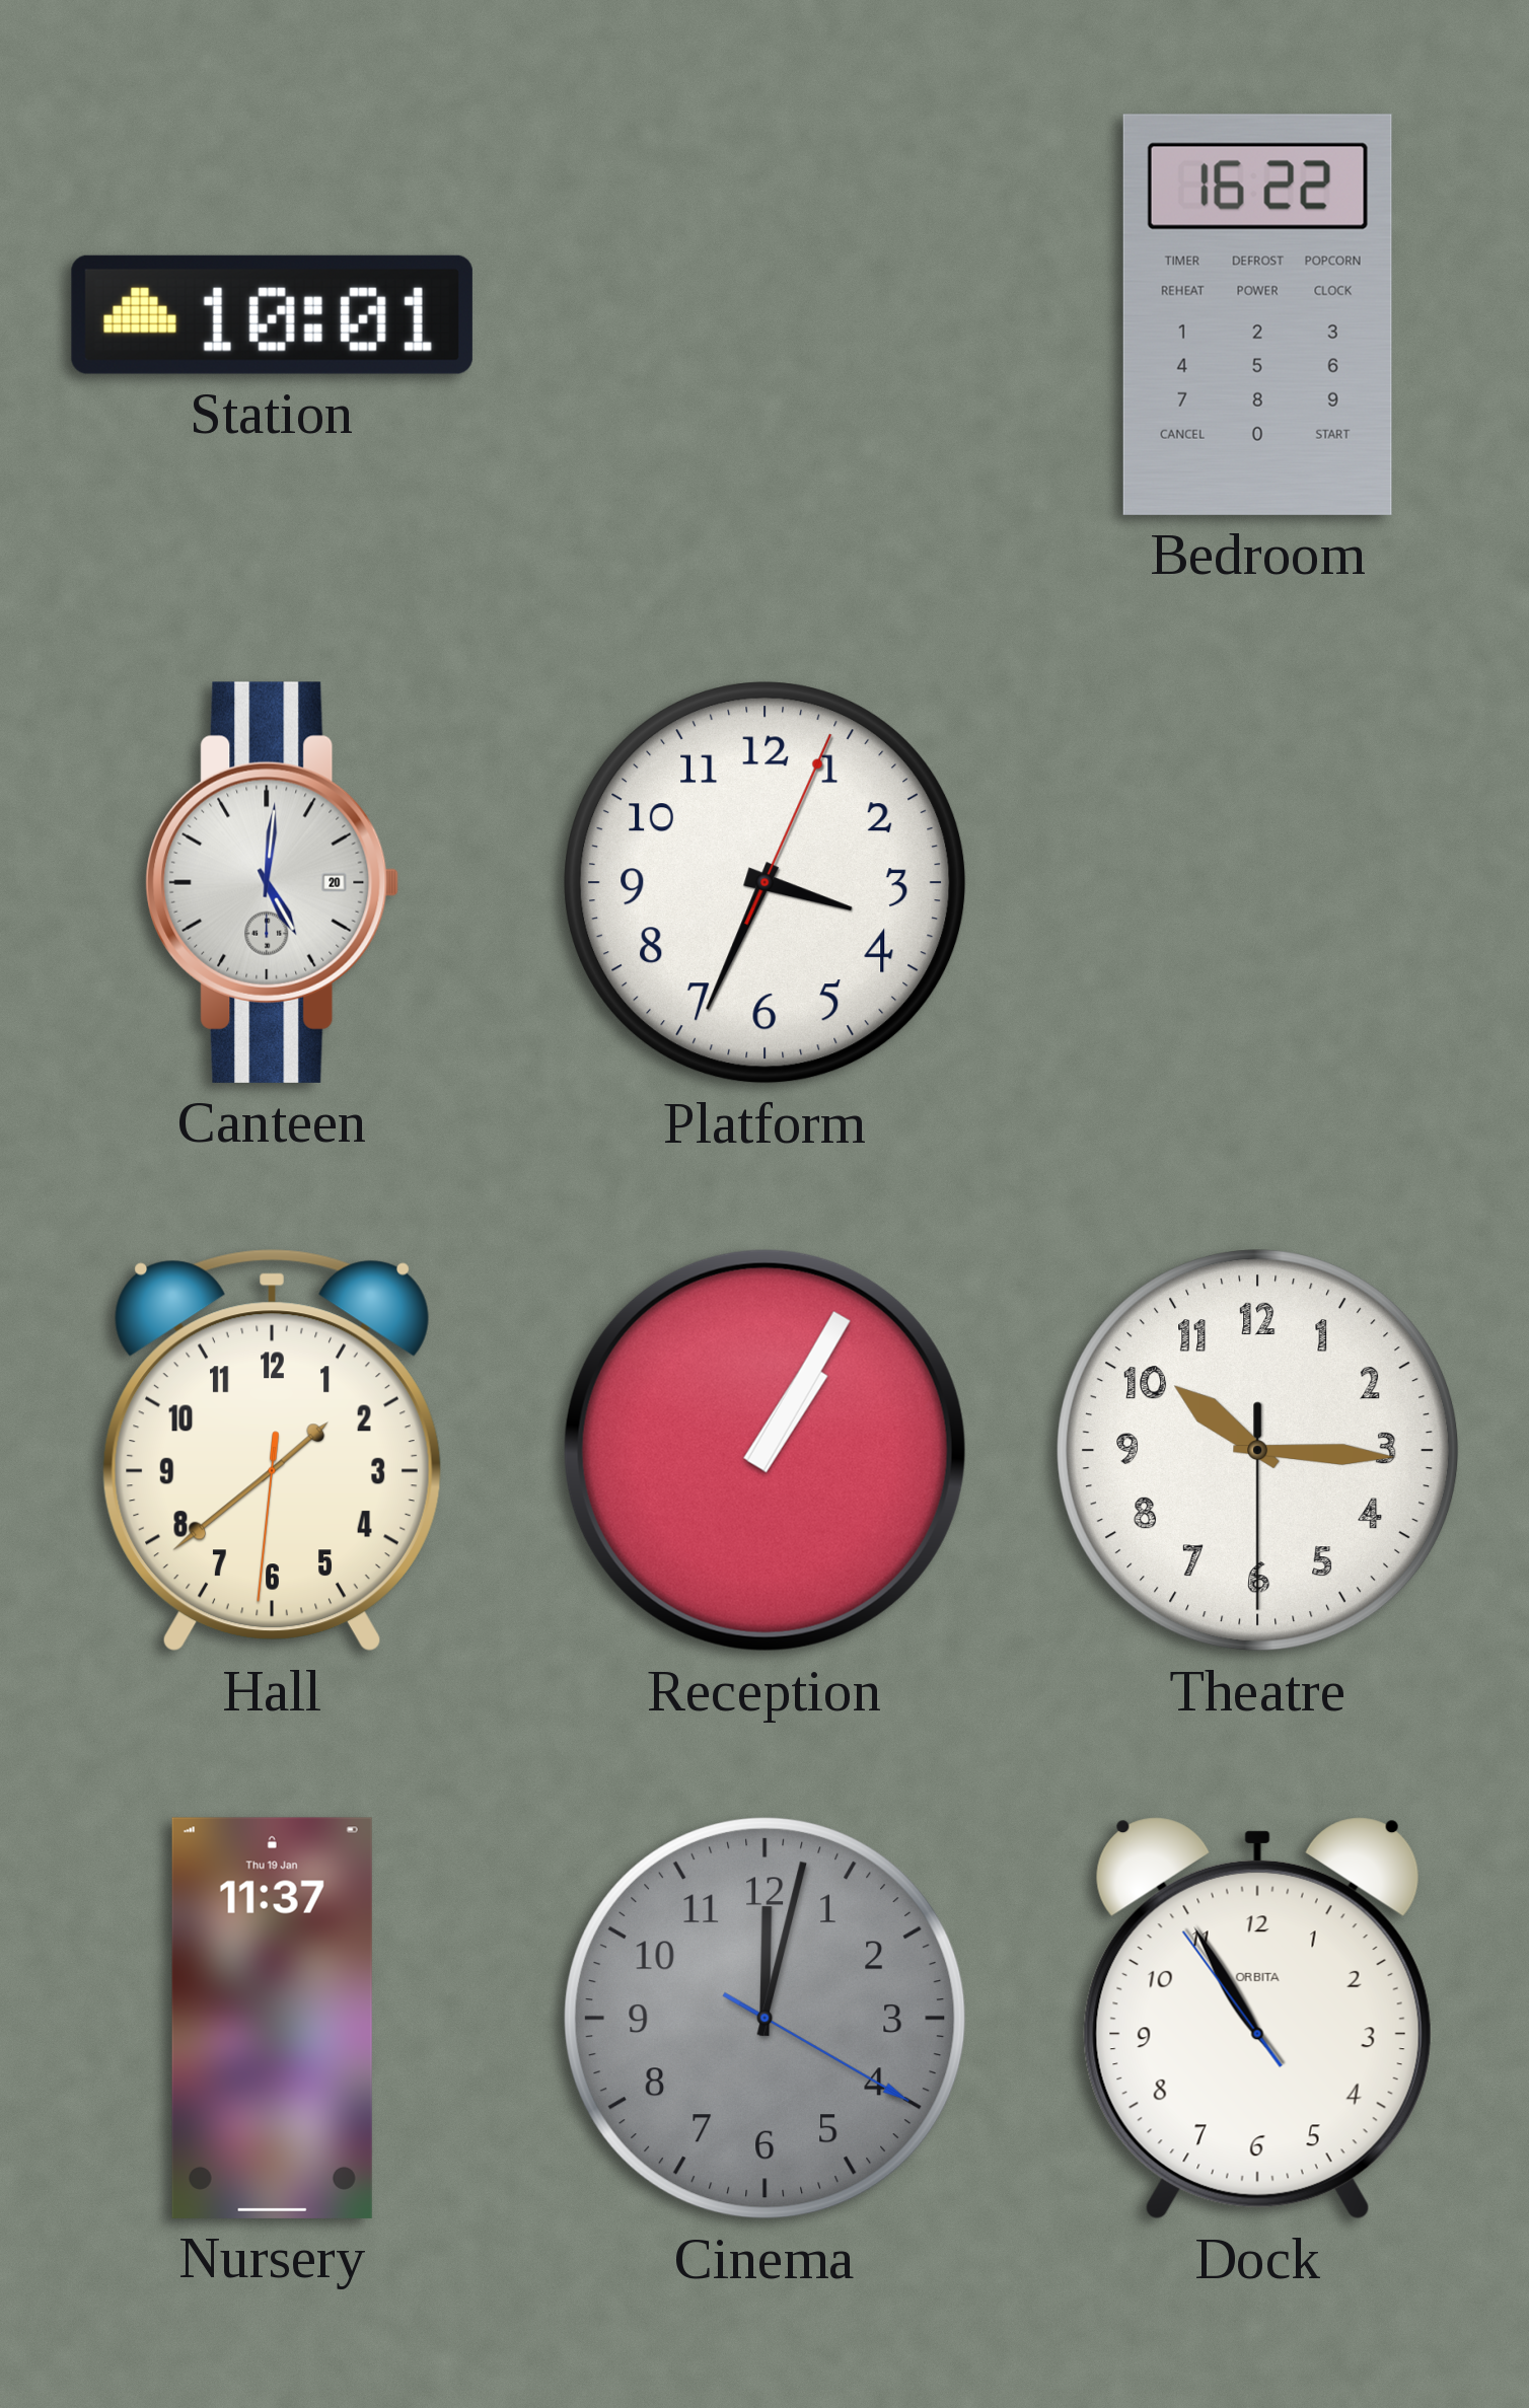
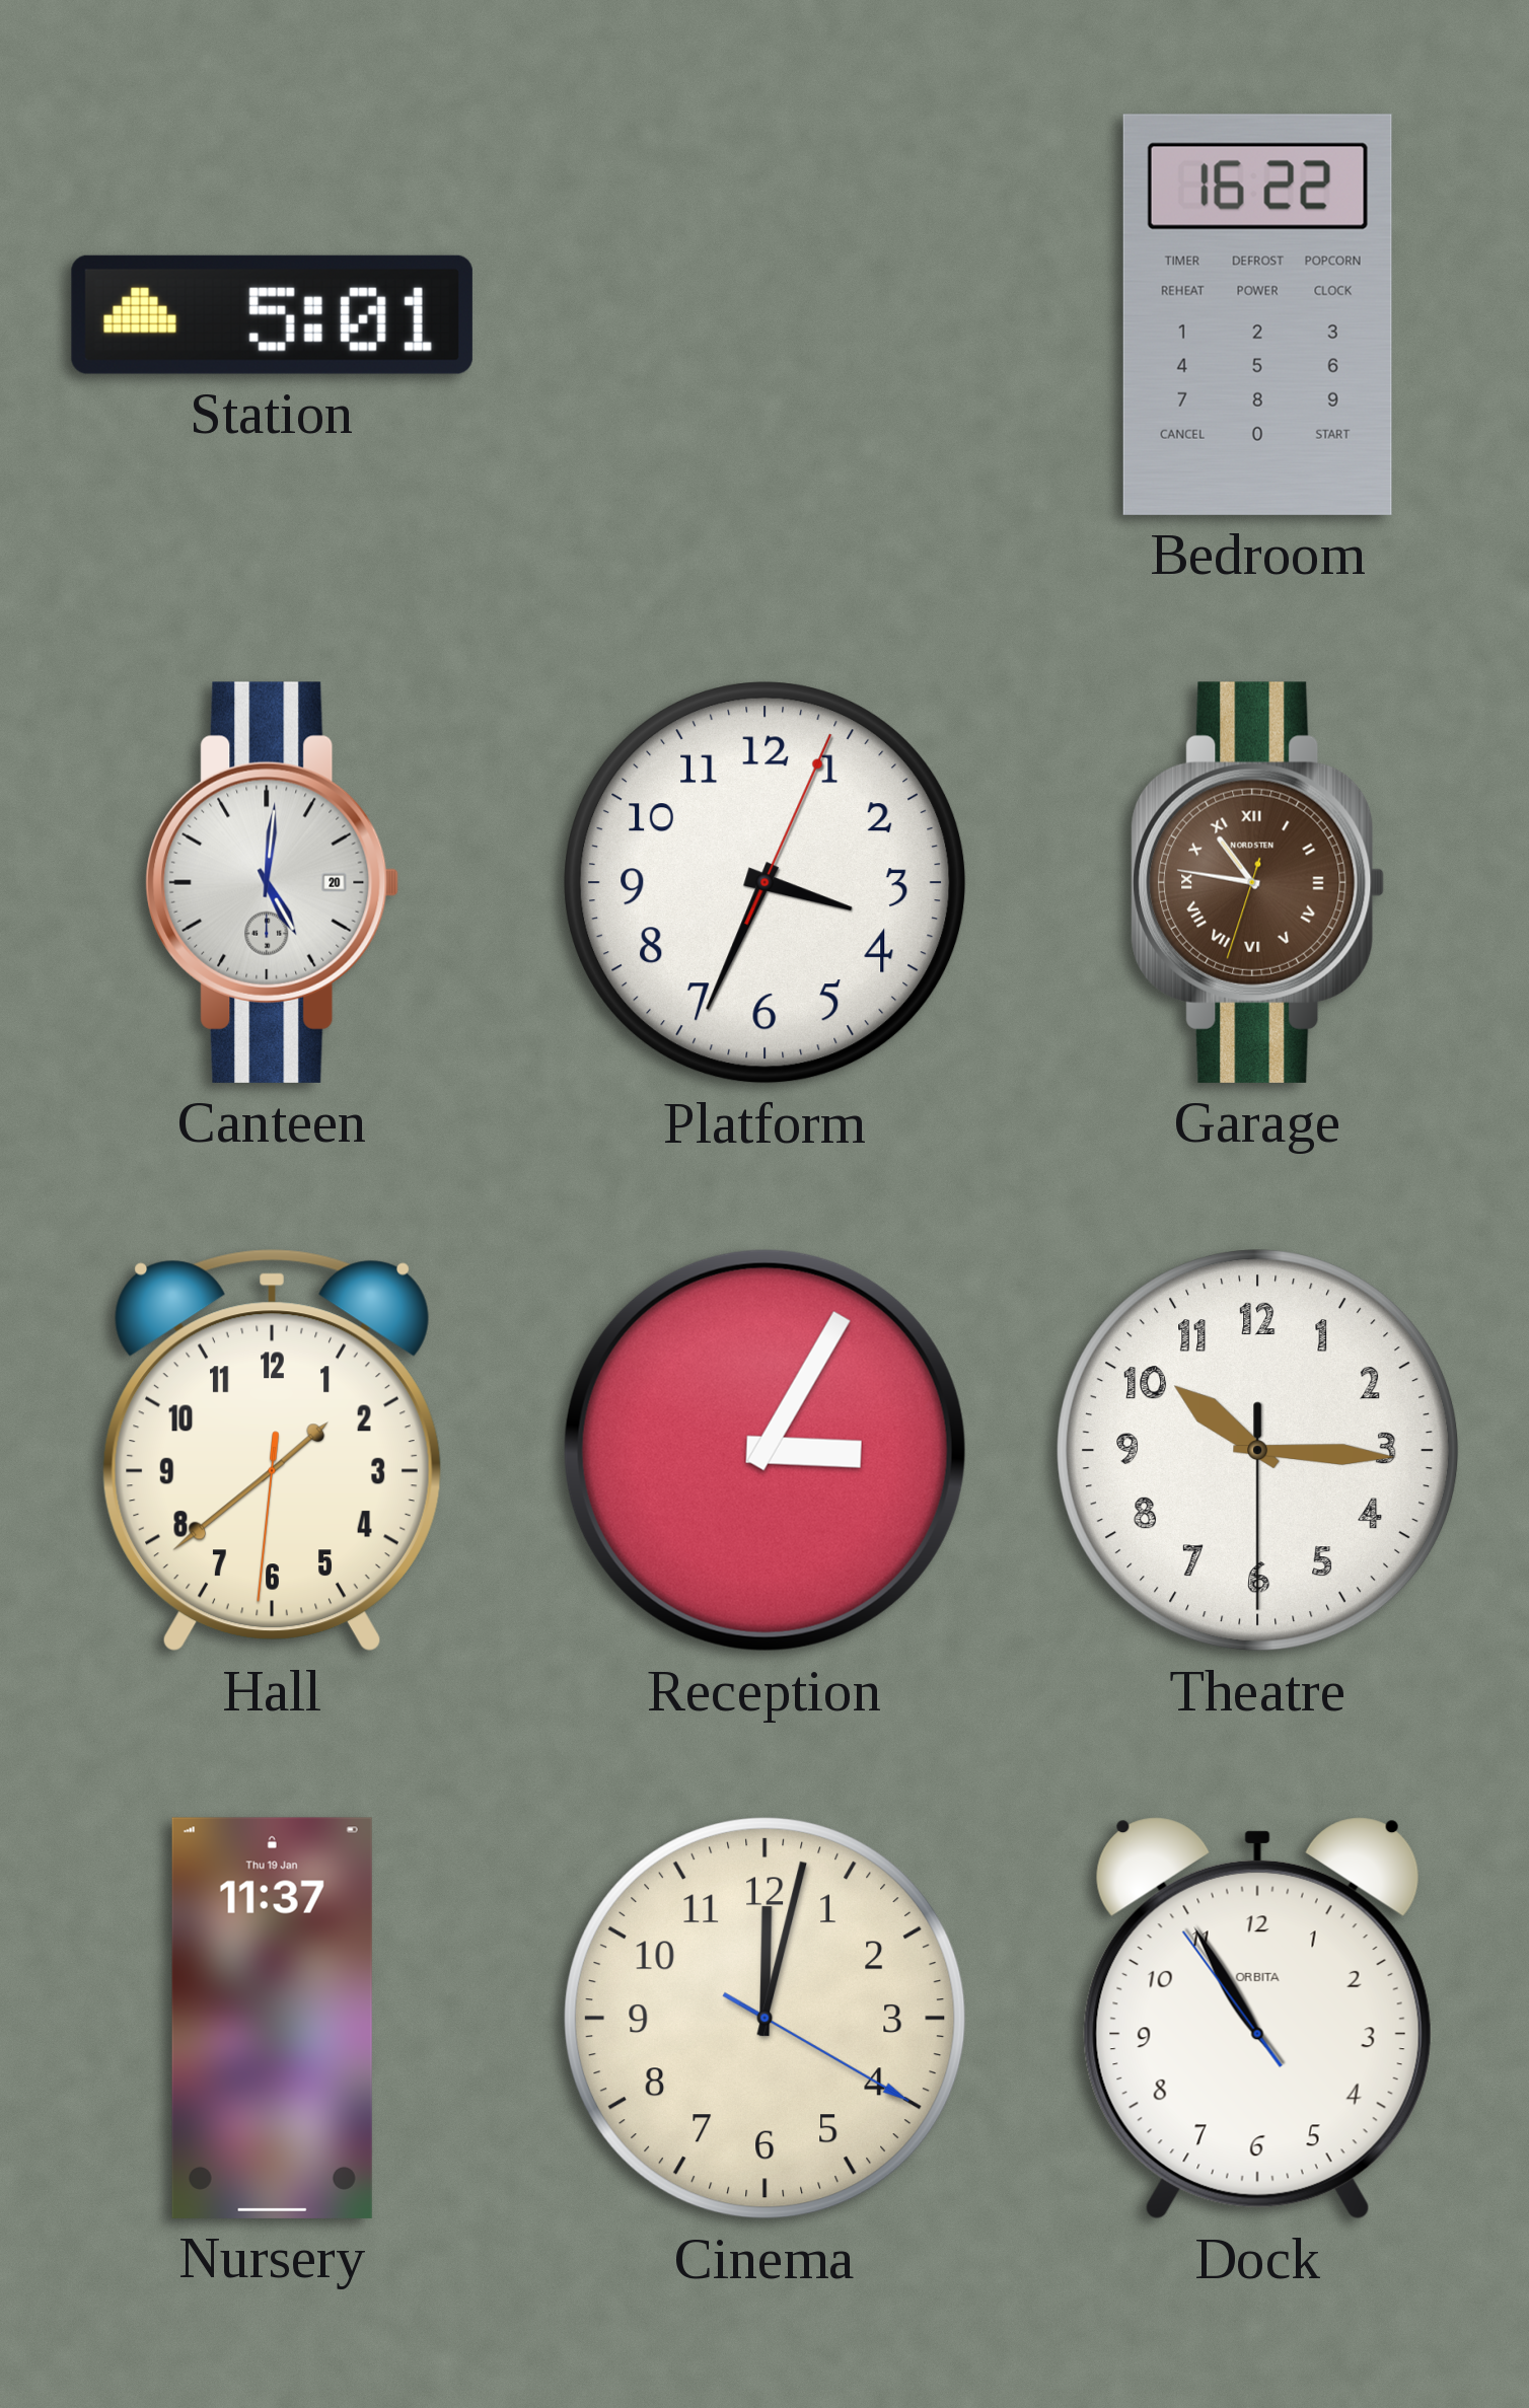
Station: 10:01 -> 5:01
Garage: none -> 10:46
Reception: 1:05 -> 3:05
Cinema dial: grey -> cream
